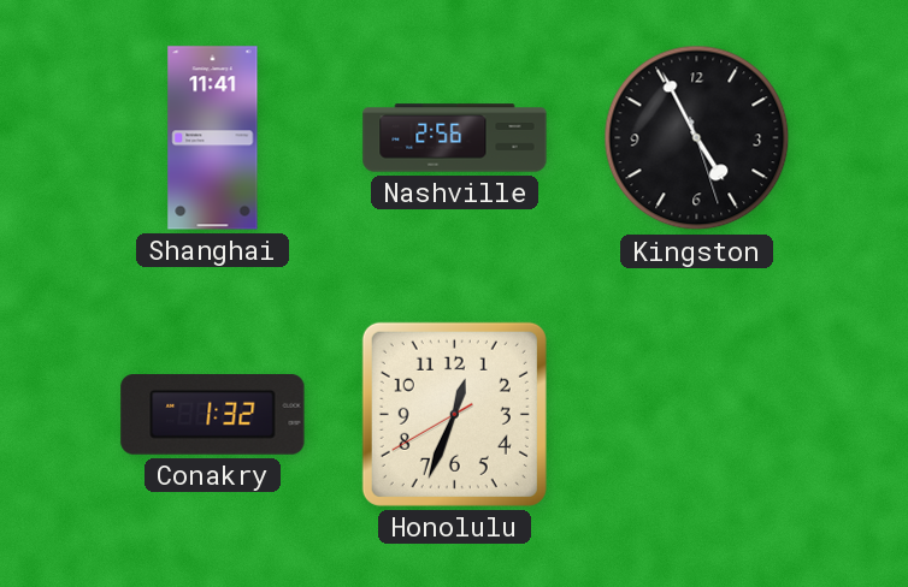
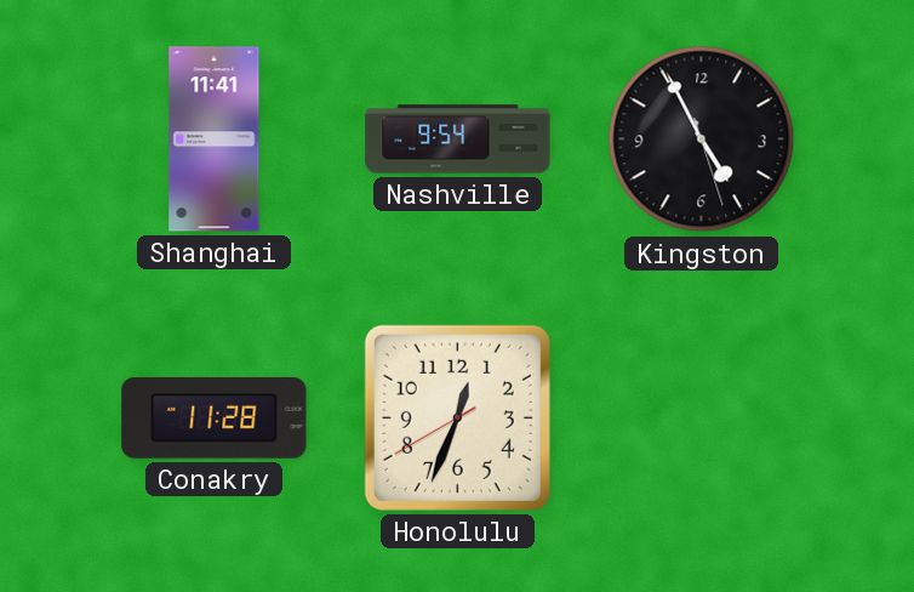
Nashville: 2:56 -> 9:54
Conakry: 1:32 -> 11:28
